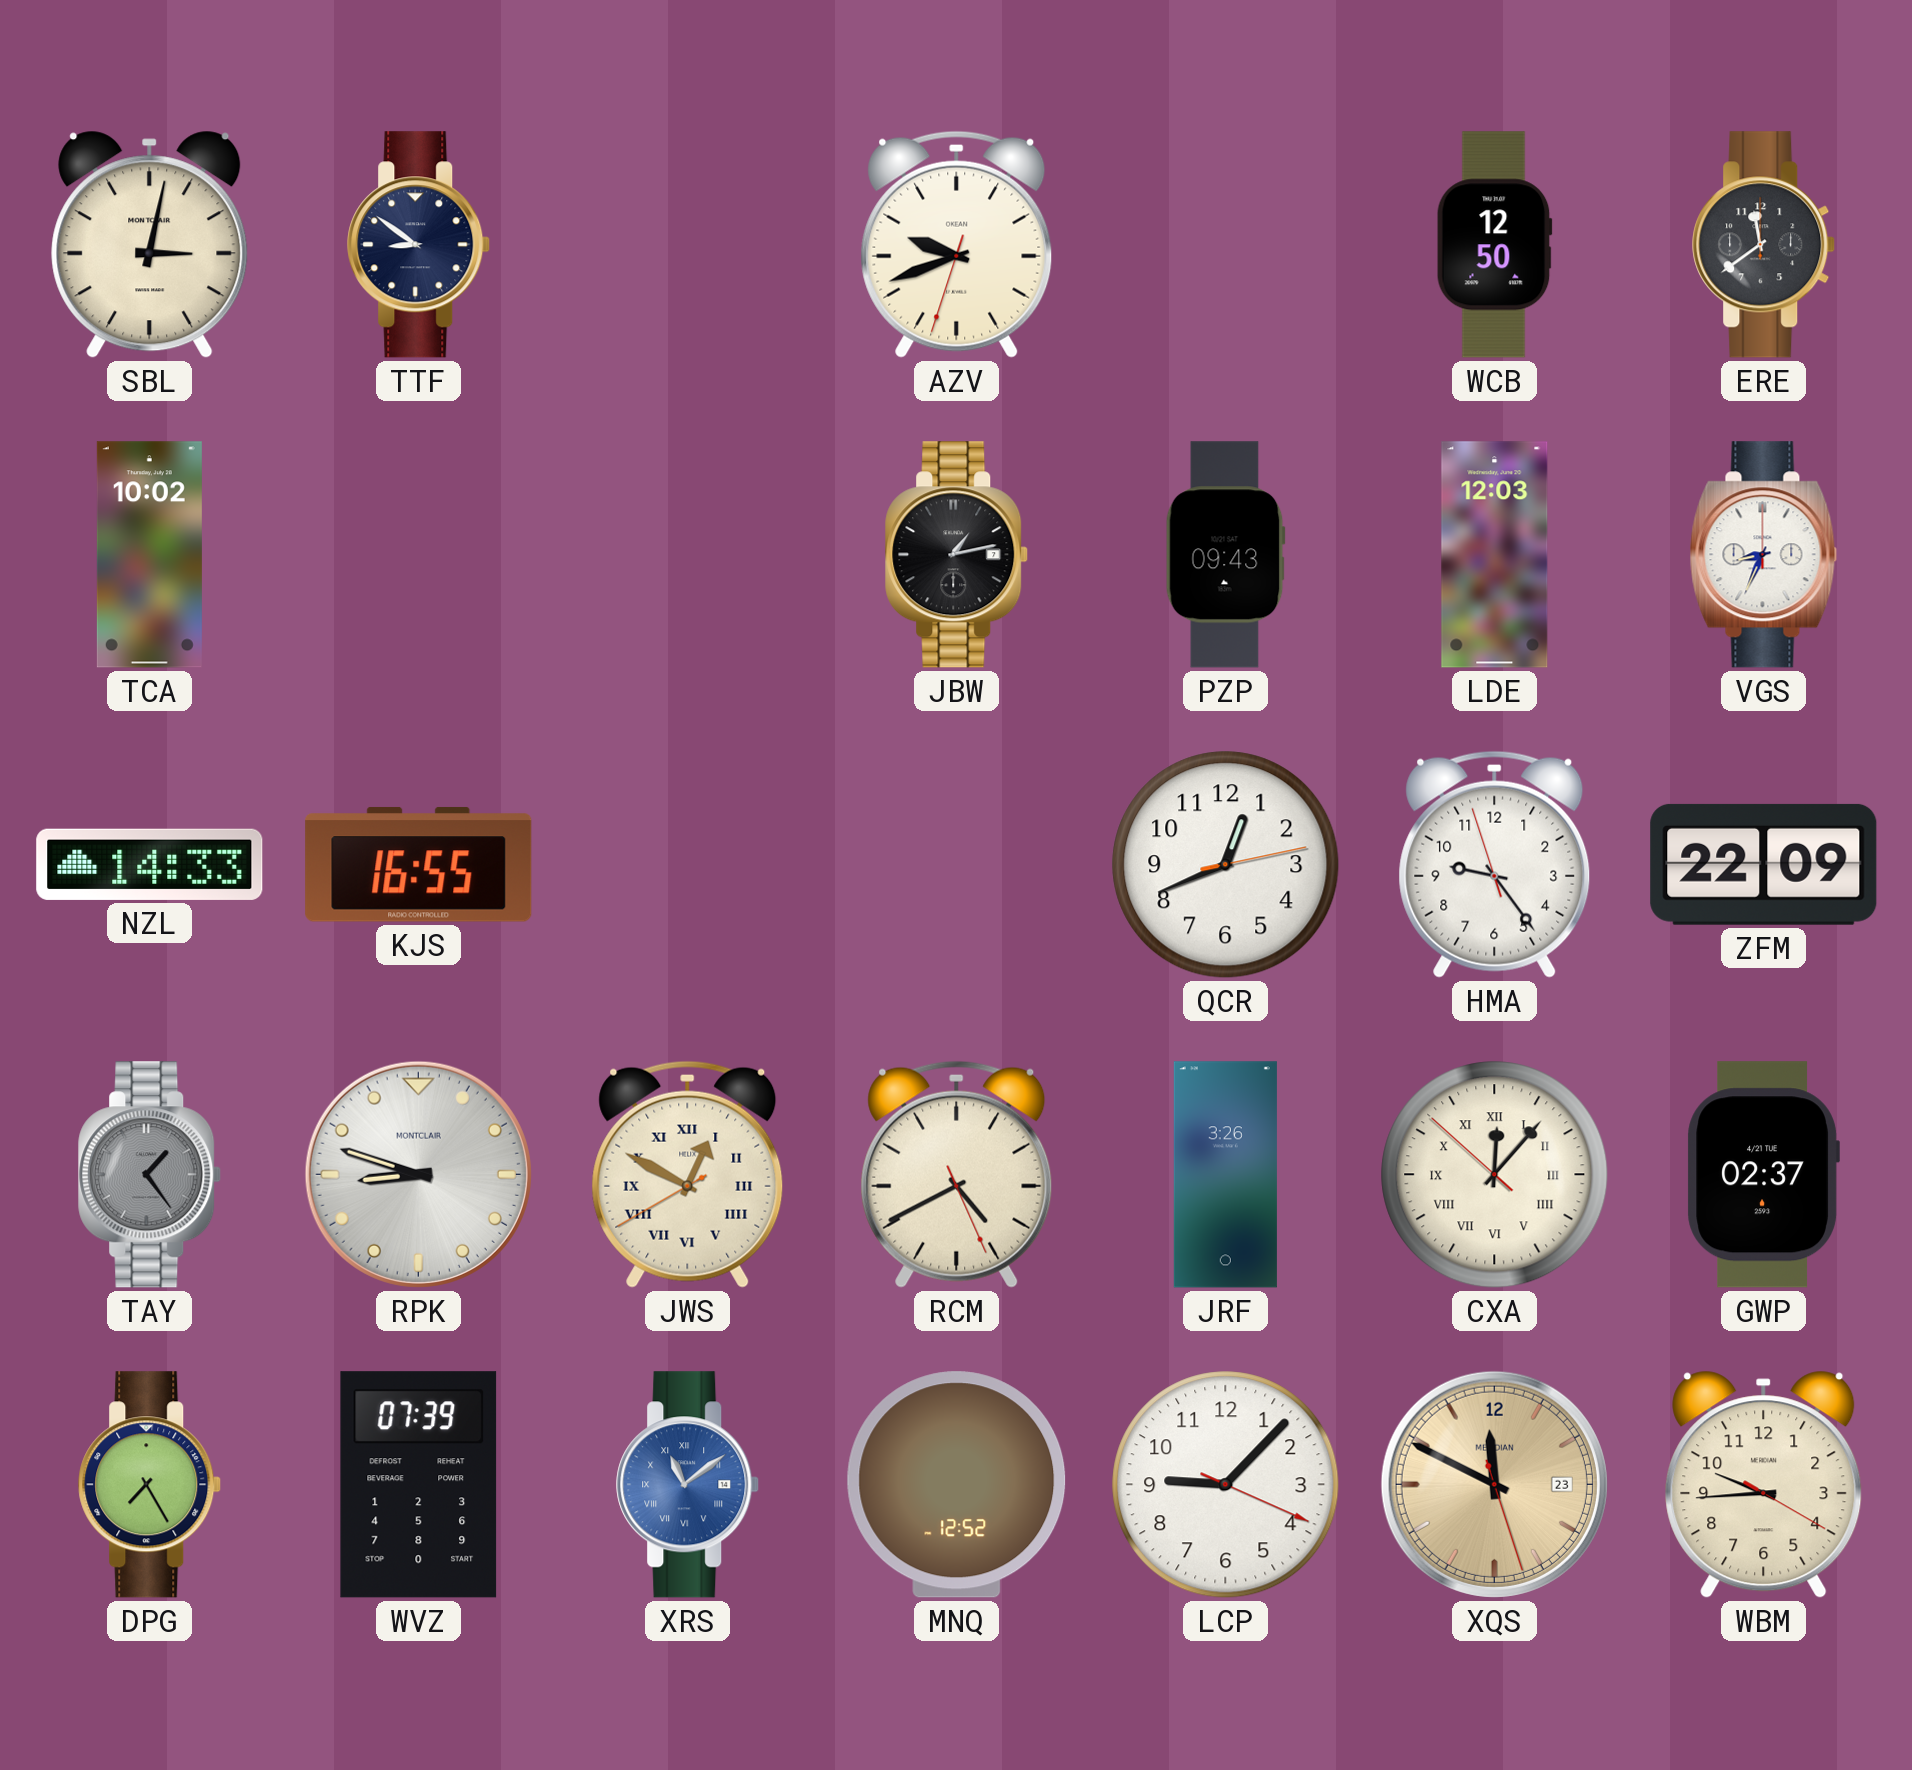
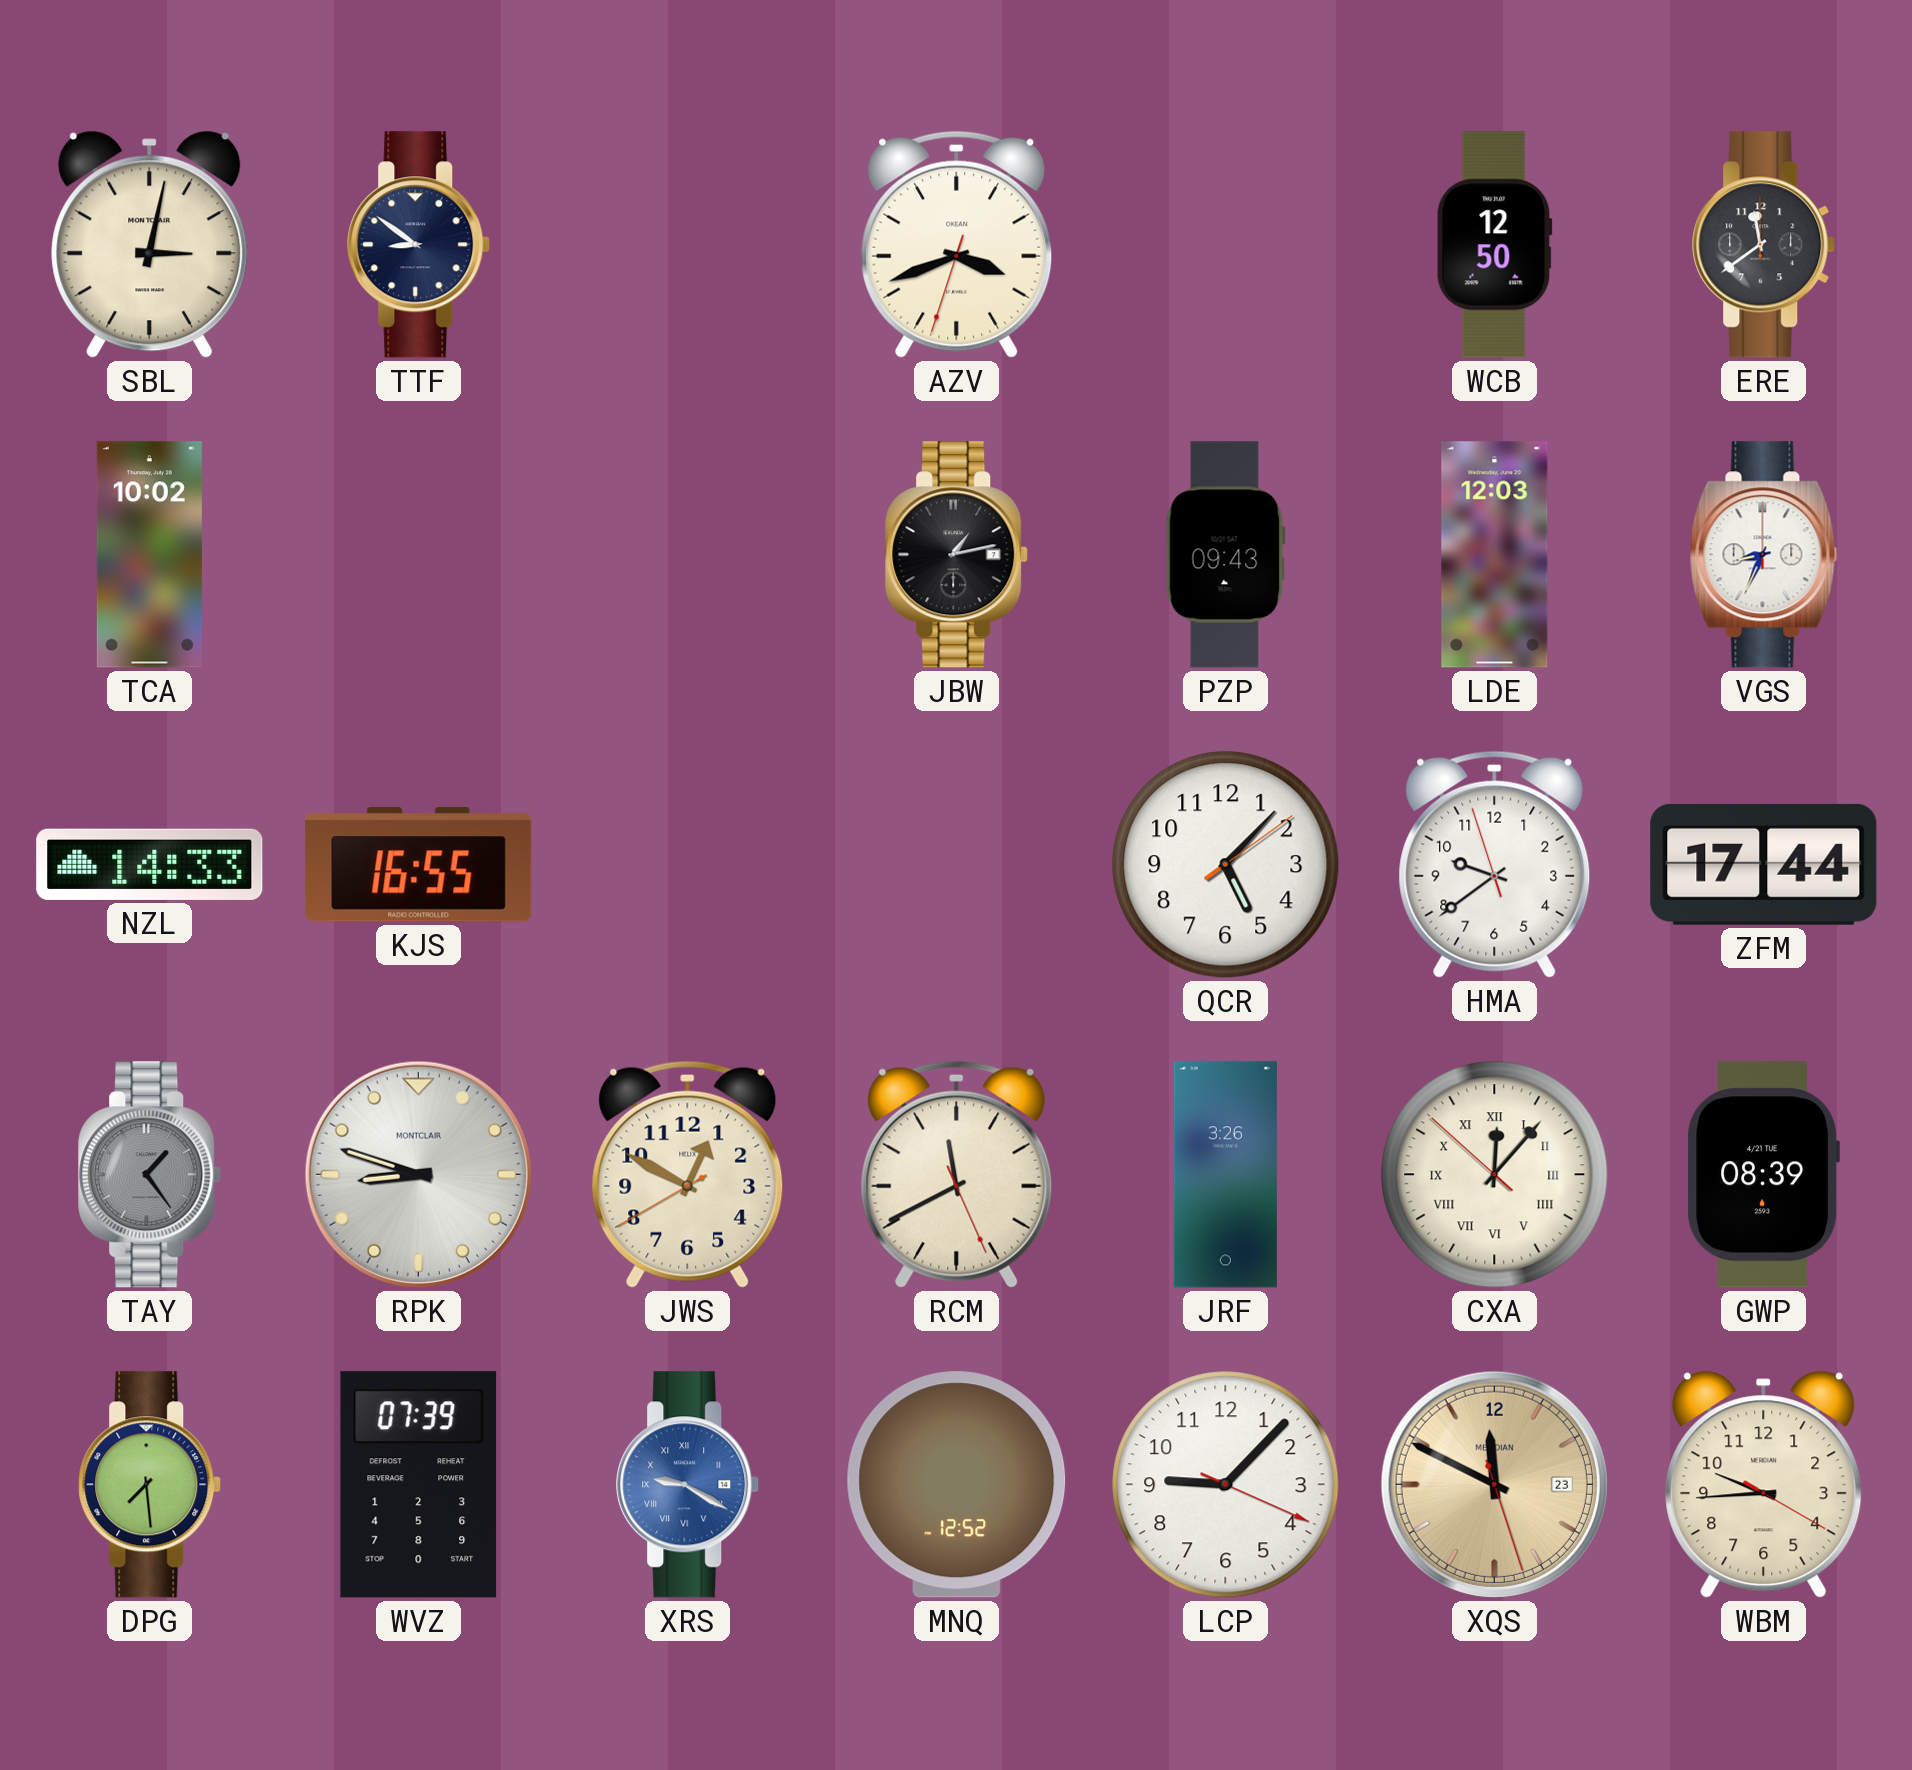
AZV: 9:41 -> 3:41
QCR: 12:41 -> 5:07
HMA: 9:23 -> 9:38
ZFM: 22:09 -> 17:44
JWS numerals: Roman -> Arabic
RCM: 4:40 -> 11:40
GWP: 02:37 -> 08:39
DPG: 7:25 -> 7:29
XRS: 11:09 -> 9:20
